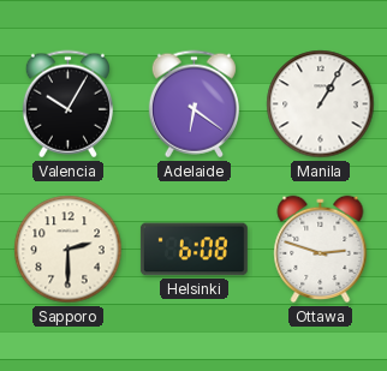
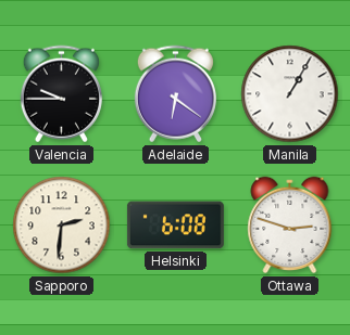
Valencia: 10:05 -> 9:45
Sapporo: 2:30 -> 2:31
